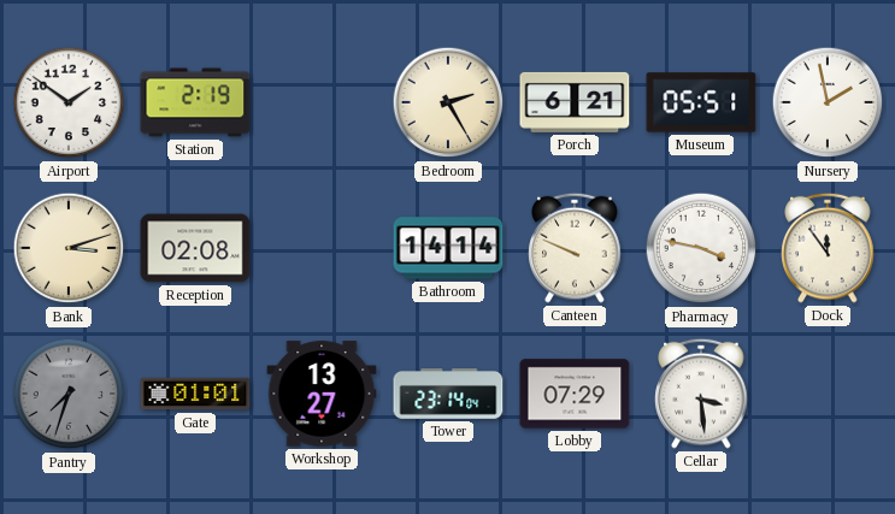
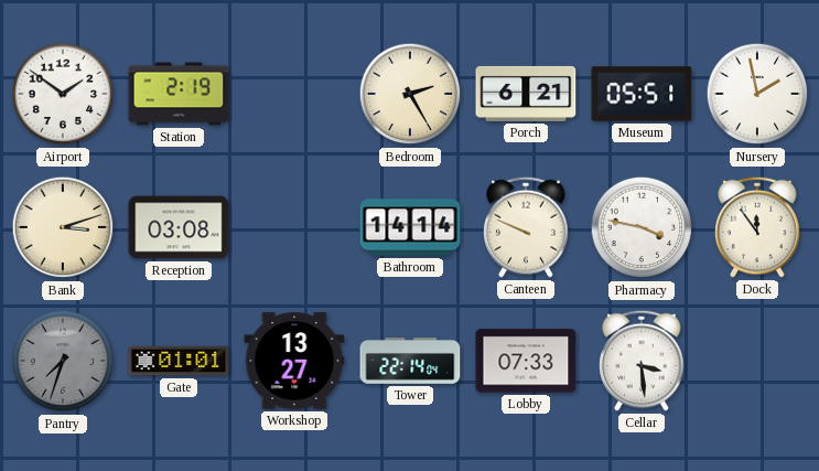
Reception: 02:08 -> 03:08
Tower: 23:14 -> 22:14
Lobby: 07:29 -> 07:33
